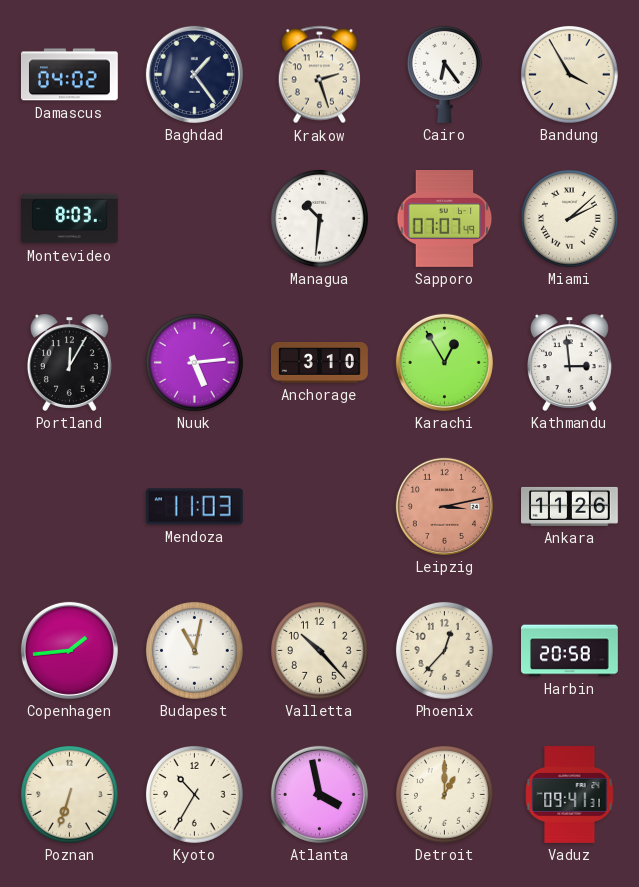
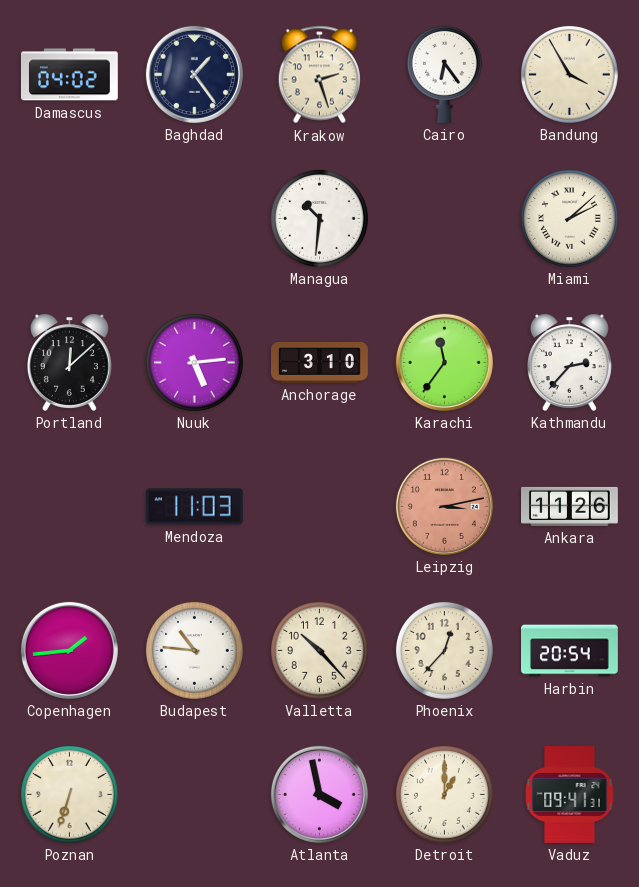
Montevideo: 8:03 -> none
Sapporo: 07:07 -> none
Portland: 12:05 -> 12:08
Karachi: 12:55 -> 11:36
Kathmandu: 2:59 -> 2:37
Budapest: 11:02 -> 10:46
Harbin: 20:58 -> 20:54
Kyoto: 10:35 -> none
